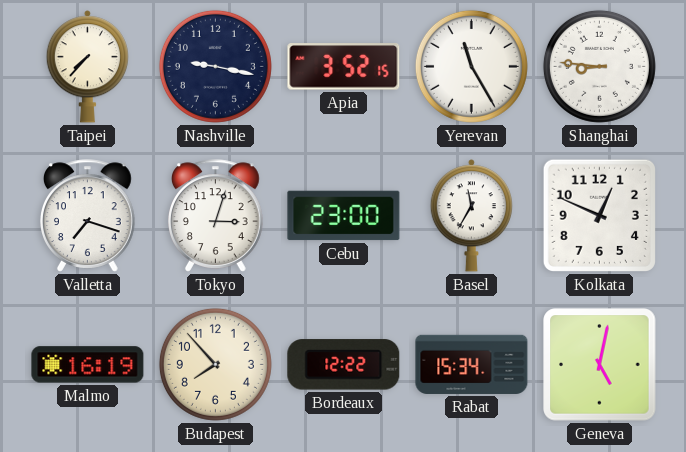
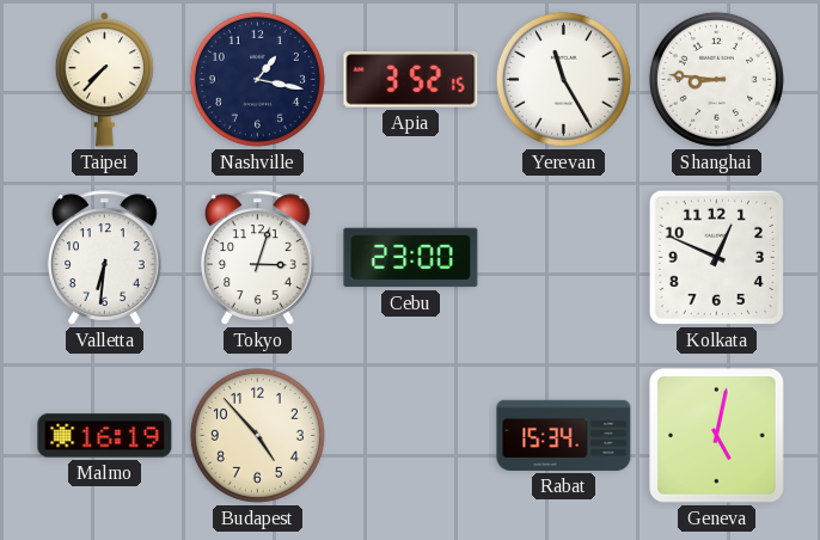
Nashville: 9:17 -> 1:17
Valletta: 7:18 -> 6:31
Basel: 11:35 -> none
Budapest: 7:53 -> 4:53
Bordeaux: 12:22 -> none
